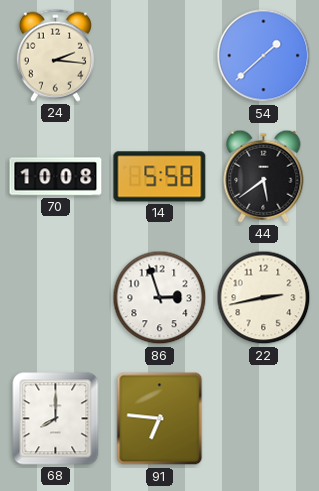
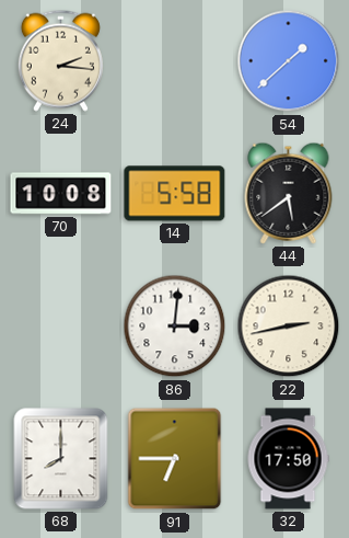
86: 2:57 -> 3:01
91: 6:46 -> 6:45
32: none -> 17:50
